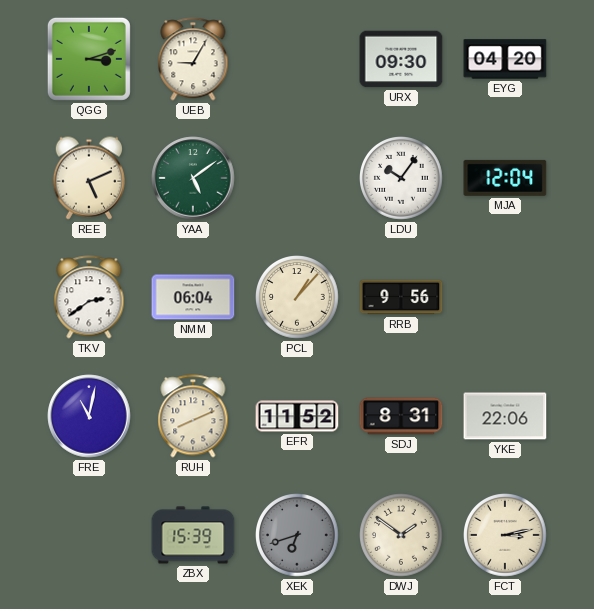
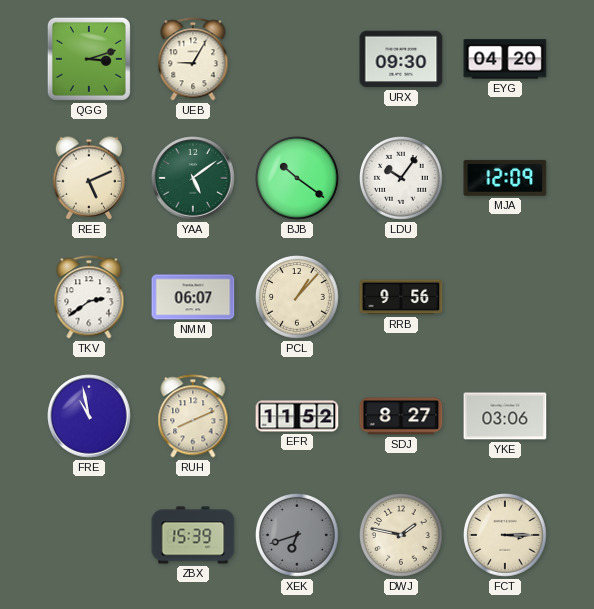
BJB: none -> 10:21
MJA: 12:04 -> 12:09
NMM: 06:04 -> 06:07
FRE: 11:02 -> 10:58
SDJ: 8:31 -> 8:27
YKE: 22:06 -> 03:06
DWJ: 1:51 -> 1:47
FCT: 3:13 -> 3:15
